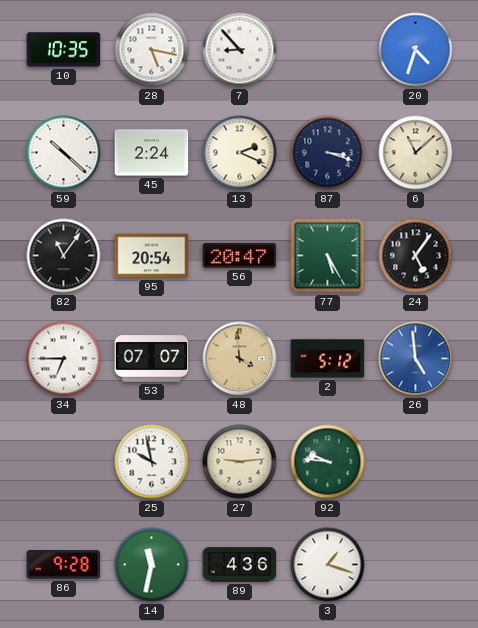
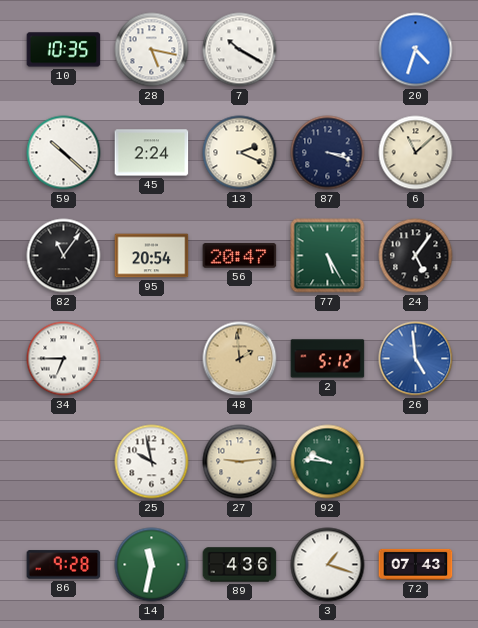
7: 8:53 -> 10:20
53: 07:07 -> none
48: 3:59 -> 1:59
72: none -> 07:43
